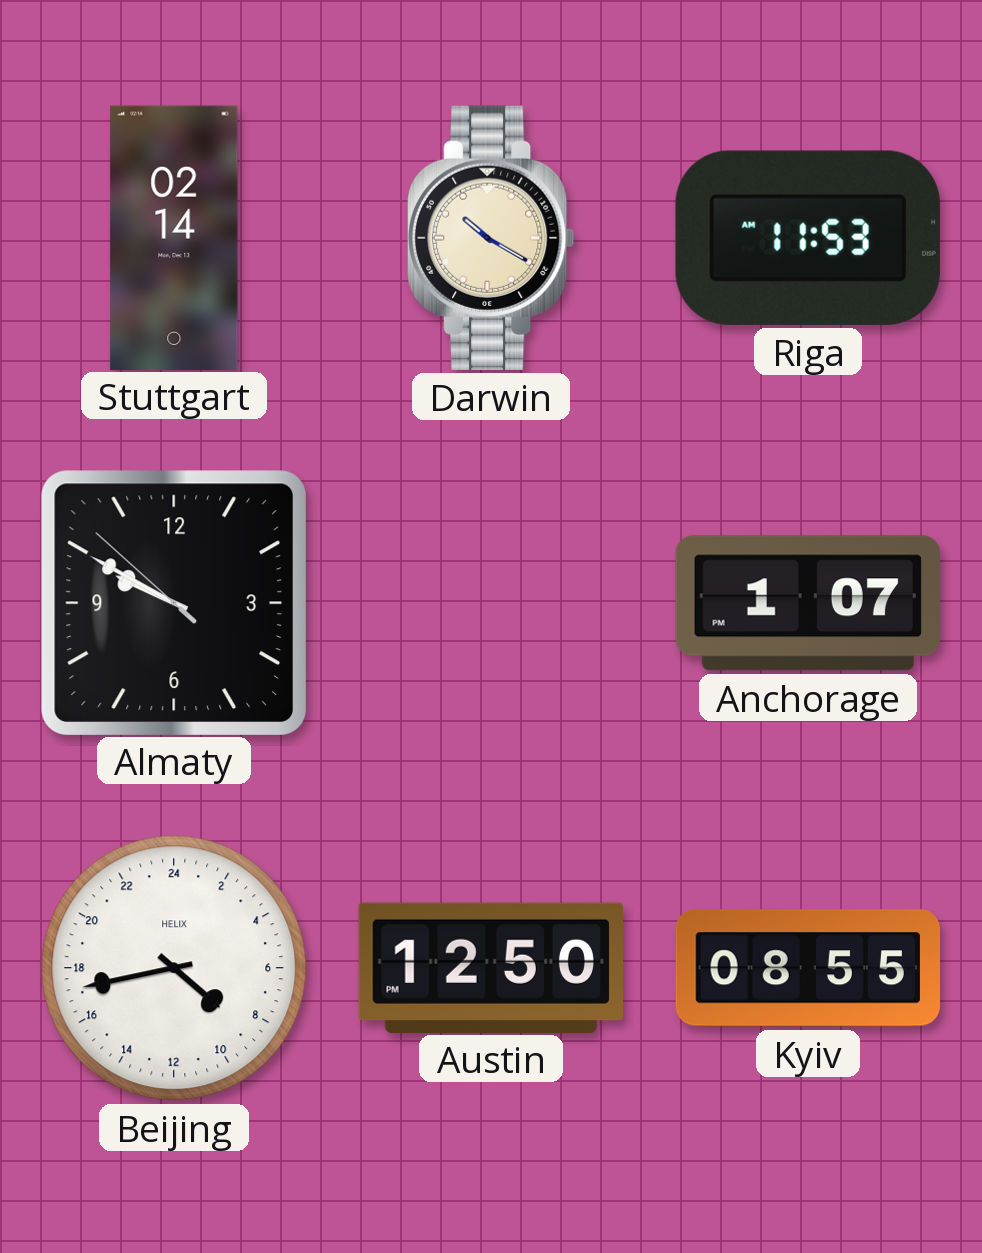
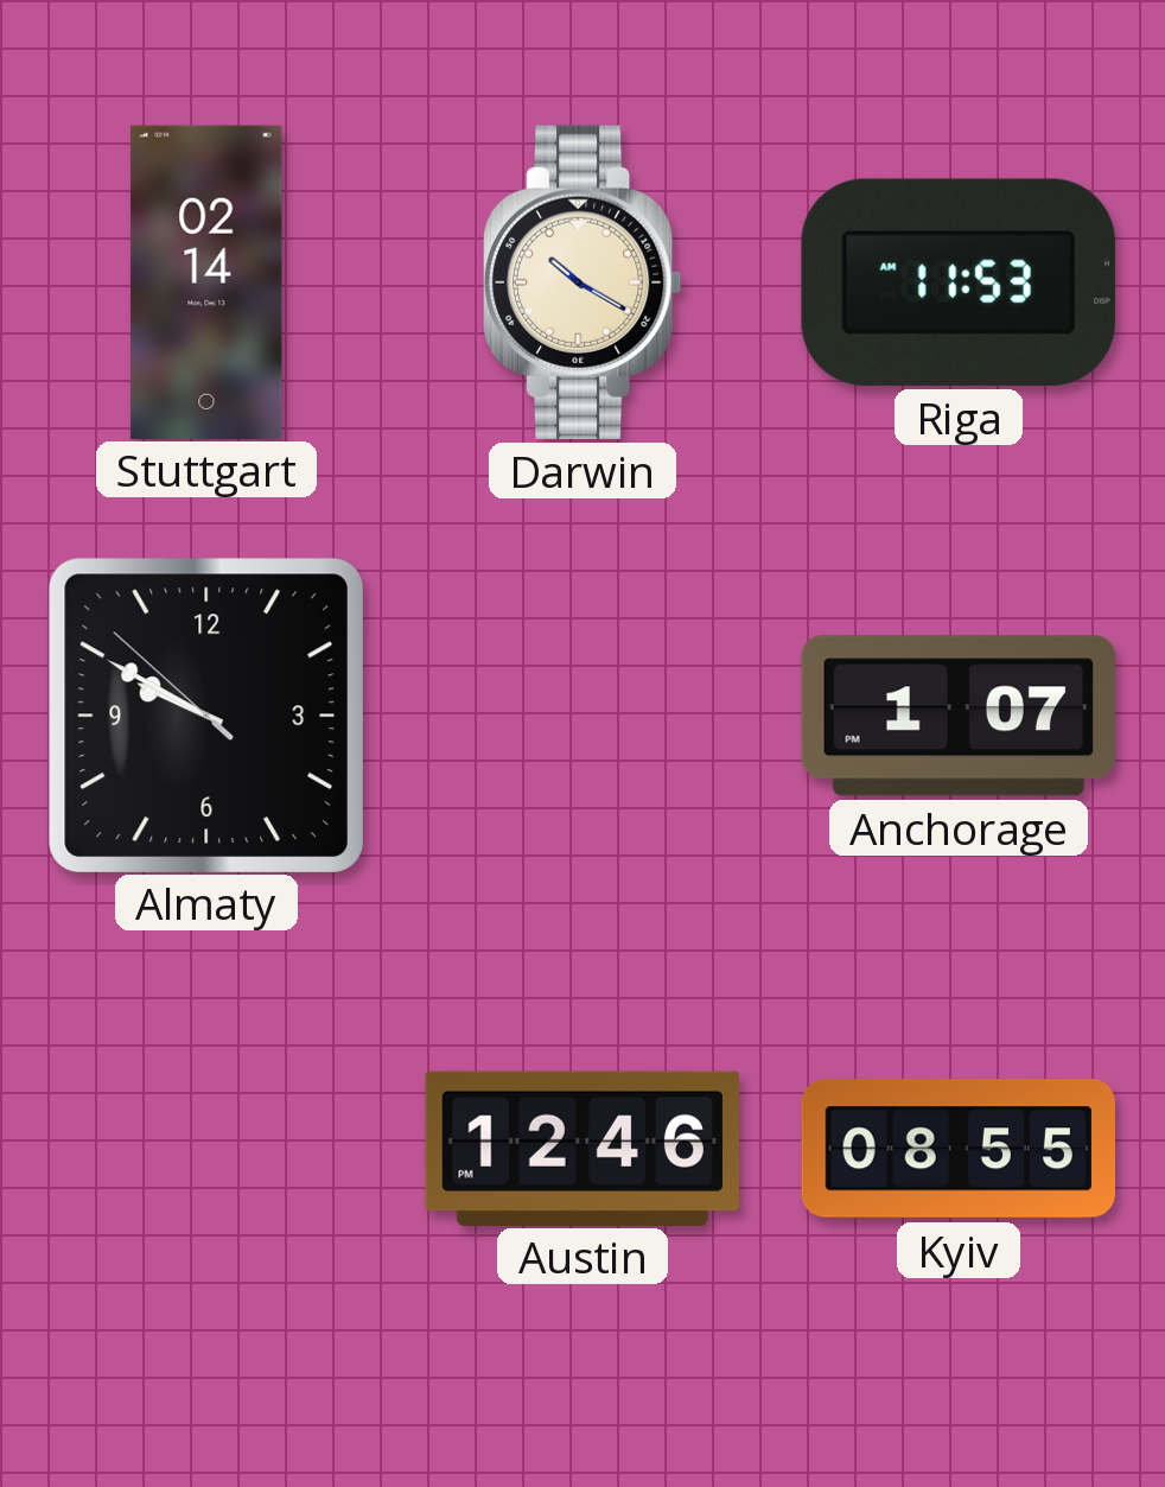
Beijing: 8:43 -> none
Austin: 12:50 -> 12:46
